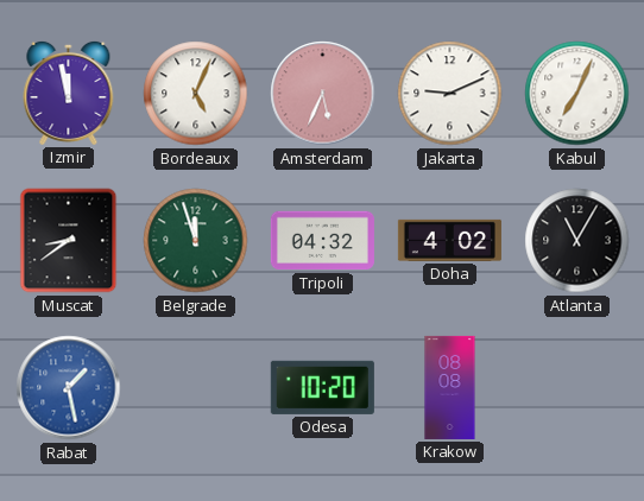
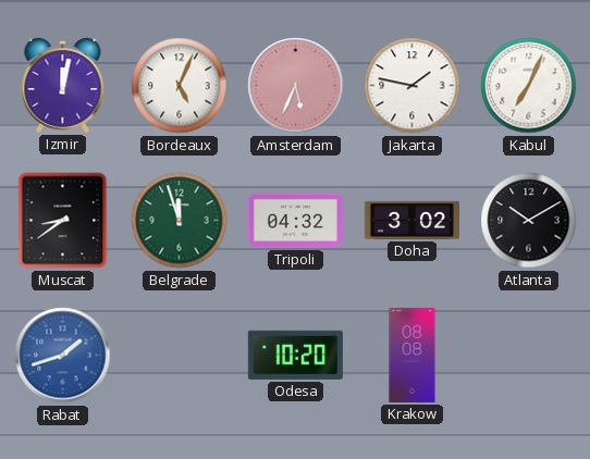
Izmir: 11:58 -> 12:02
Jakarta: 9:11 -> 1:47
Doha: 4:02 -> 3:02
Atlanta: 11:05 -> 10:10
Rabat: 1:28 -> 1:42
